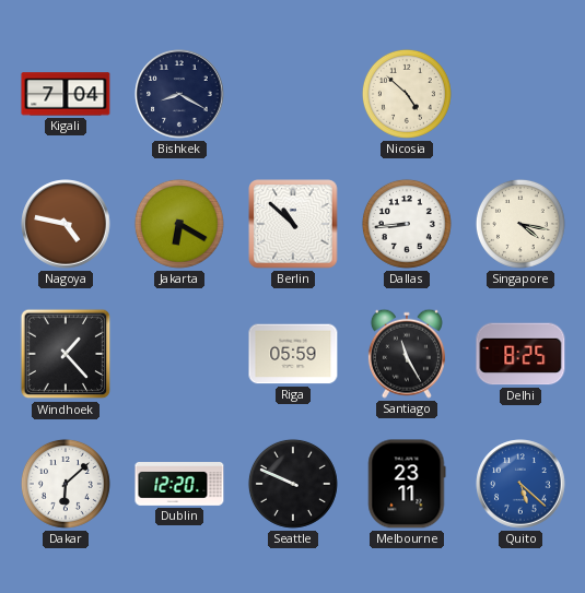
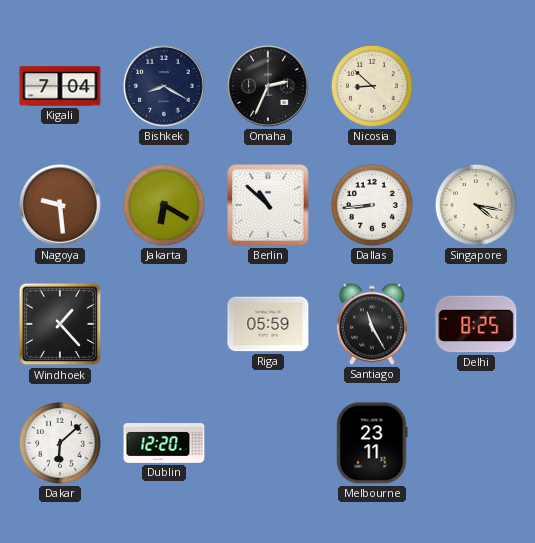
Omaha: none -> 2:34
Nicosia: 4:52 -> 8:52
Nagoya: 4:47 -> 9:29
Seattle: 9:49 -> none
Quito: 5:22 -> none
